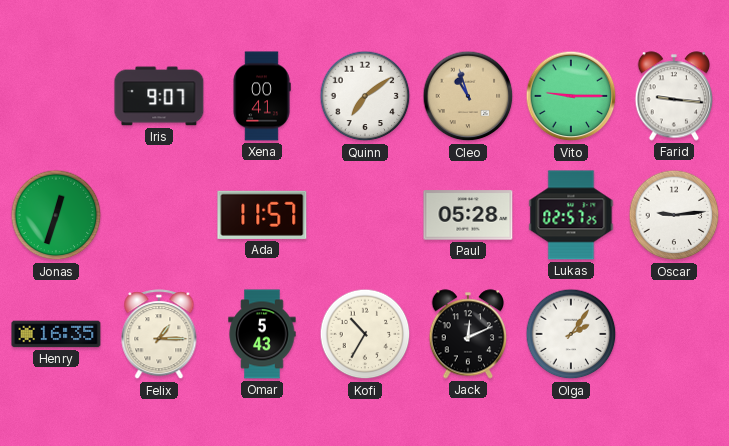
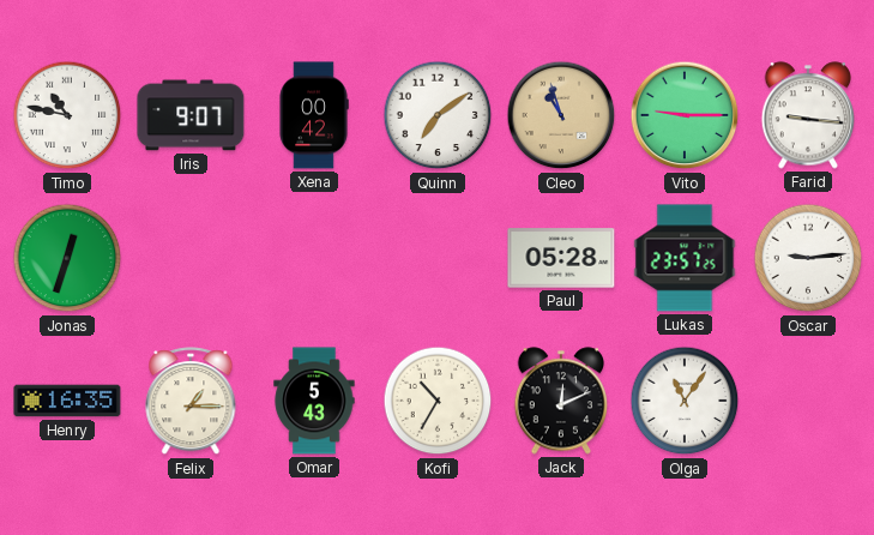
Timo: none -> 10:47
Xena: 00:41 -> 00:42
Ada: 11:57 -> none
Lukas: 02:57 -> 23:57
Olga: 2:06 -> 11:06
